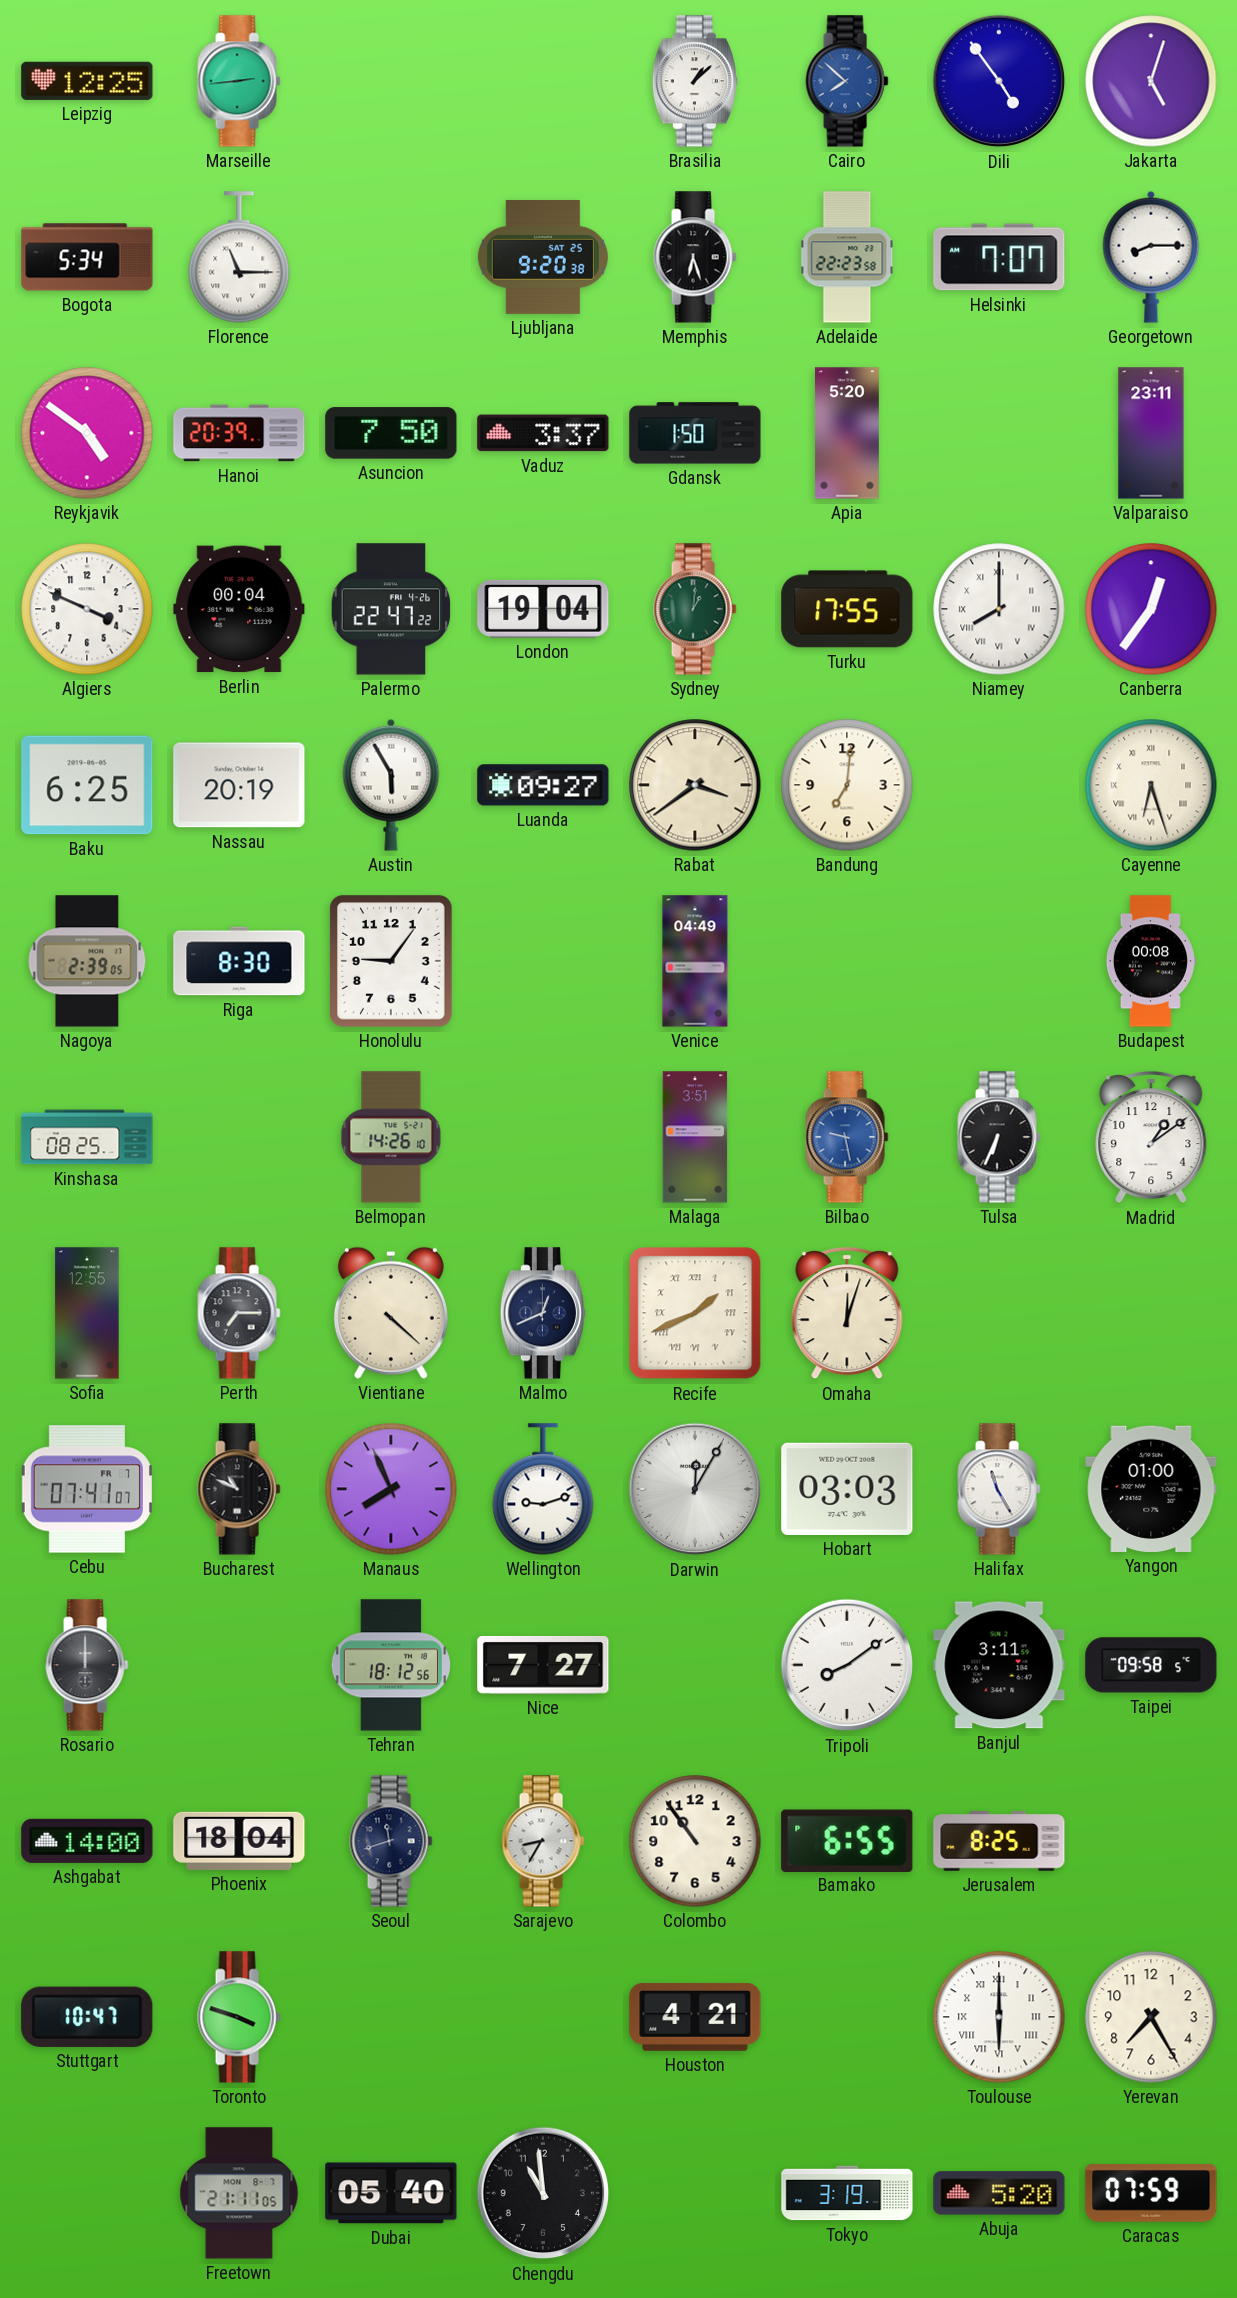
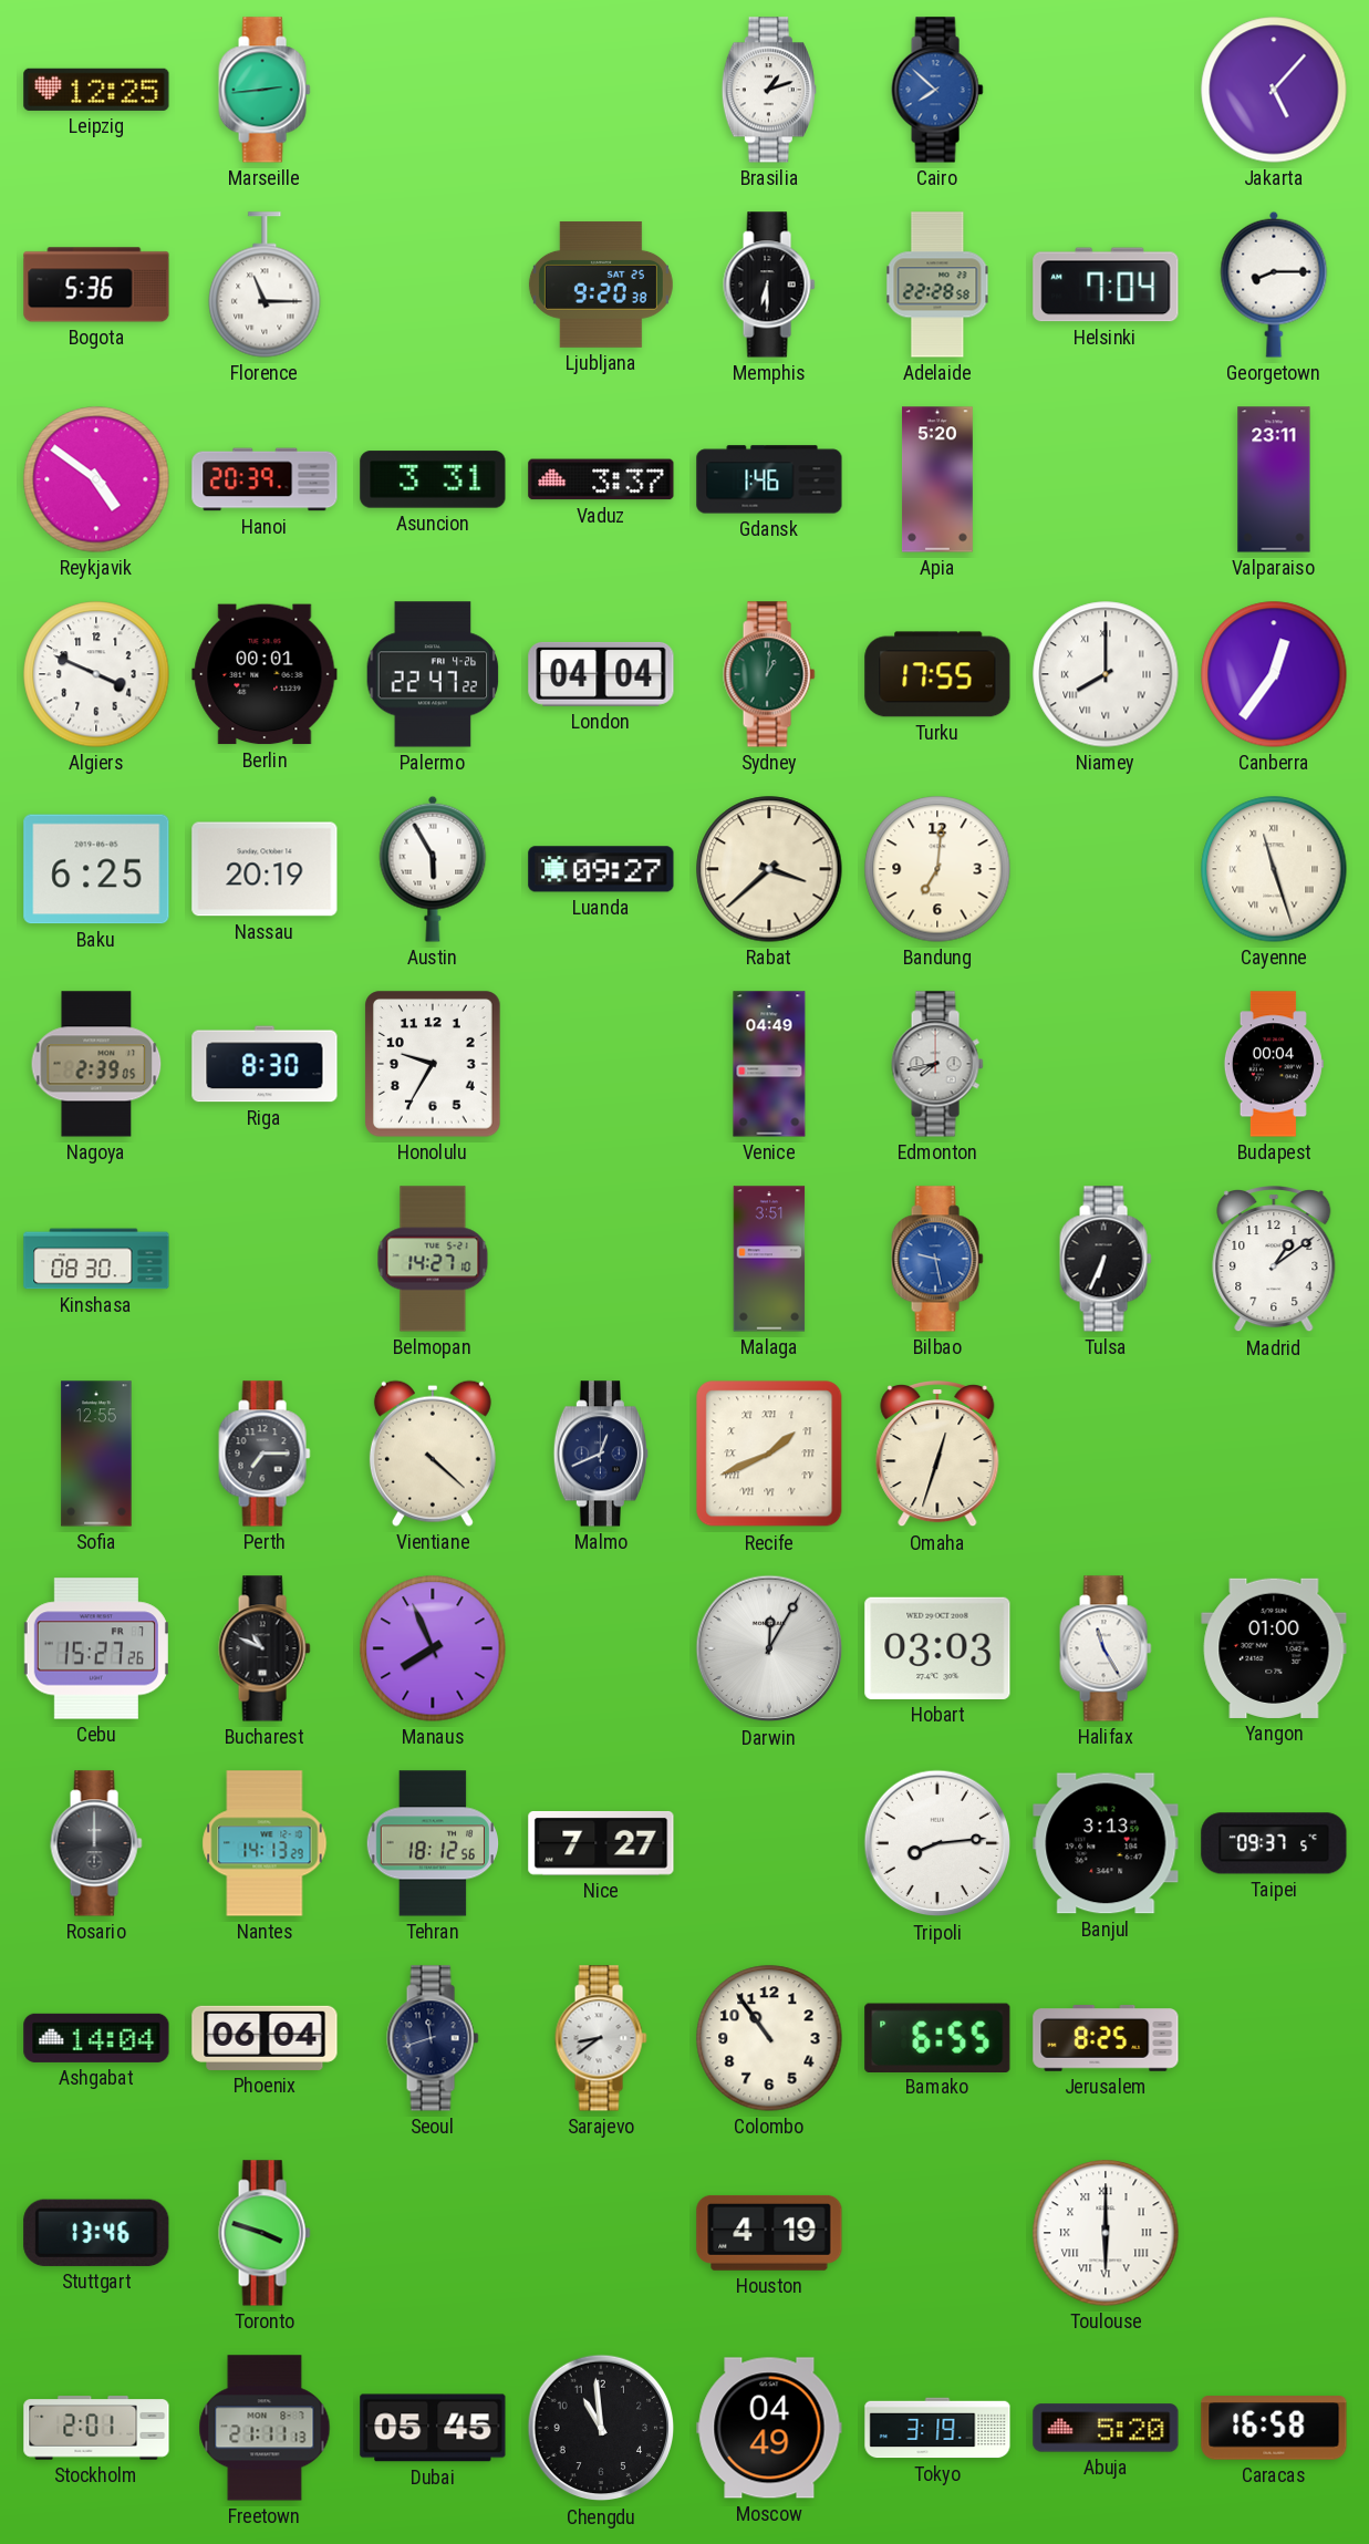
Brasilia: 1:08 -> 1:12
Dili: 4:54 -> none
Jakarta: 5:03 -> 5:07
Bogota: 5:34 -> 5:36
Memphis: 6:27 -> 6:30
Adelaide: 22:23 -> 22:28
Helsinki: 7:07 -> 7:04
Asuncion: 7:50 -> 3:31
Gdansk: 1:50 -> 1:46
Berlin: 00:04 -> 00:01
London: 19:04 -> 04:04
Rabat: 3:39 -> 3:38
Cayenne: 6:27 -> 11:27
Honolulu: 9:06 -> 9:35
Edmonton: none -> 7:43
Budapest: 00:08 -> 00:04
Kinshasa: 08:25 -> 08:30
Belmopan: 14:26 -> 14:27
Omaha: 12:03 -> 12:33
Cebu: 07:41 -> 15:27
Wellington: 9:12 -> none
Nantes: none -> 14:13
Tripoli: 8:09 -> 8:14
Banjul: 3:11 -> 3:13
Taipei: 09:58 -> 09:37
Ashgabat: 14:00 -> 14:04
Phoenix: 18:04 -> 06:04
Sarajevo: 8:35 -> 8:39
Stuttgart: 10:47 -> 13:46
Houston: 4:21 -> 4:19
Yerevan: 7:25 -> none
Stockholm: none -> 2:01
Freetown: 21:11:05 -> 21:11:13
Dubai: 05:40 -> 05:45
Moscow: none -> 04:49
Caracas: 07:59 -> 16:58
